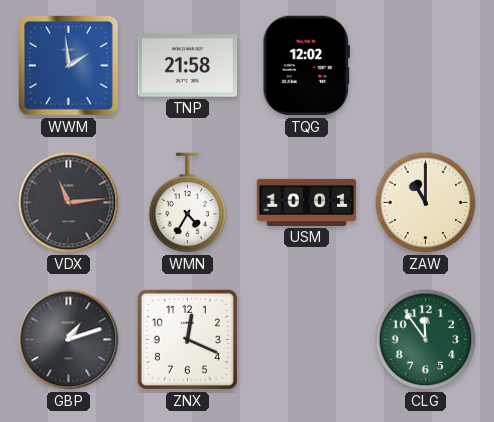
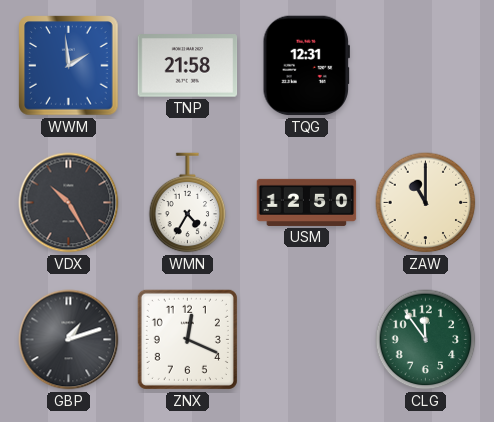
TQG: 12:02 -> 12:31
VDX: 11:14 -> 10:25
USM: 10:01 -> 12:50
